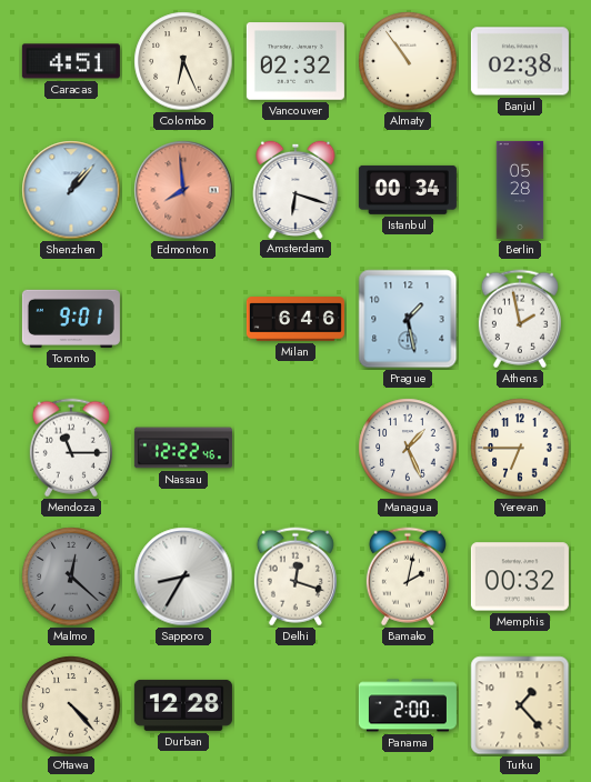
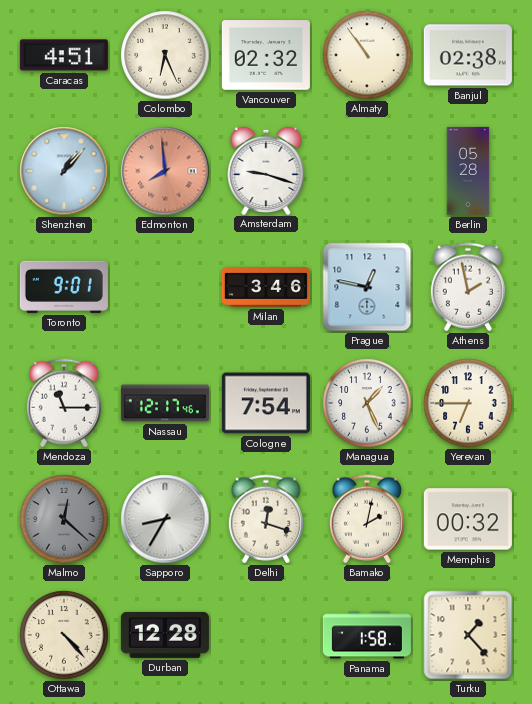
Amsterdam: 6:18 -> 9:18
Istanbul: 00:34 -> none
Milan: 6:46 -> 3:46
Prague: 1:28 -> 12:47
Nassau: 12:22 -> 12:17
Cologne: none -> 7:54
Panama: 2:00 -> 1:58
